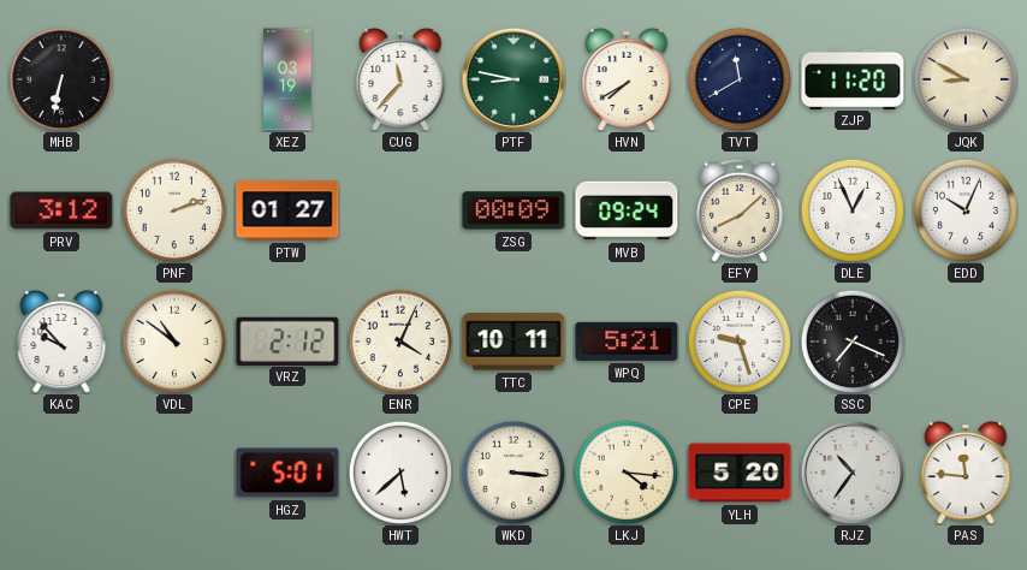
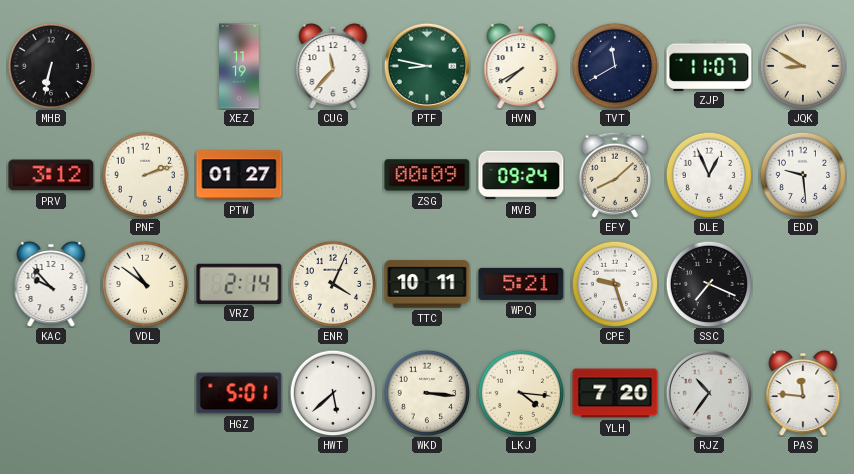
XEZ: 03:19 -> 11:19
ZJP: 11:20 -> 11:07
EDD: 10:04 -> 9:29
VRZ: 2:12 -> 2:14
YLH: 5:20 -> 7:20
